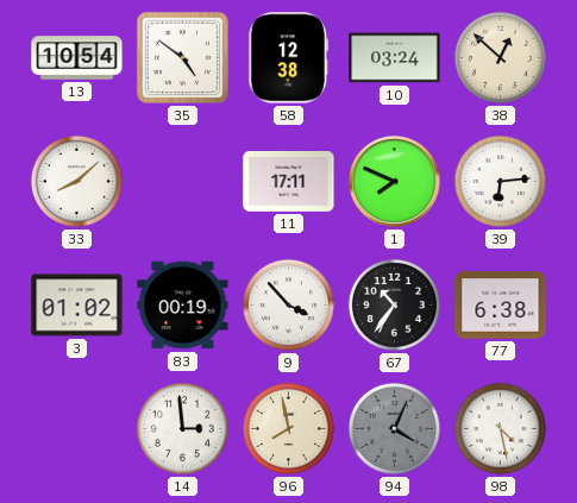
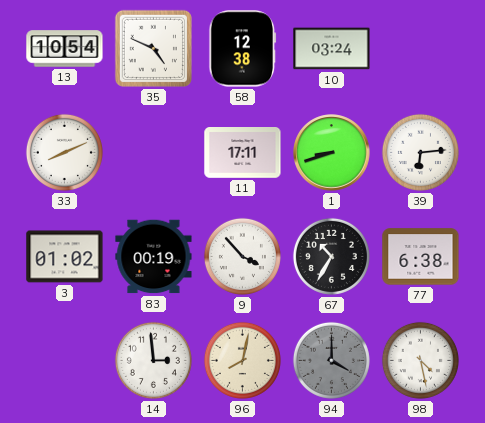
35: 4:51 -> 4:49
38: 12:52 -> none
33: 8:08 -> 8:11
1: 7:49 -> 8:42
67: 10:36 -> 10:35
96: 7:58 -> 8:02
94: 4:04 -> 4:00
